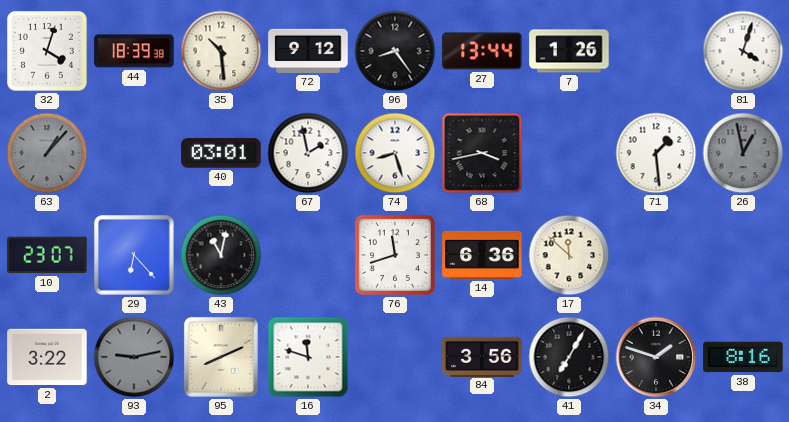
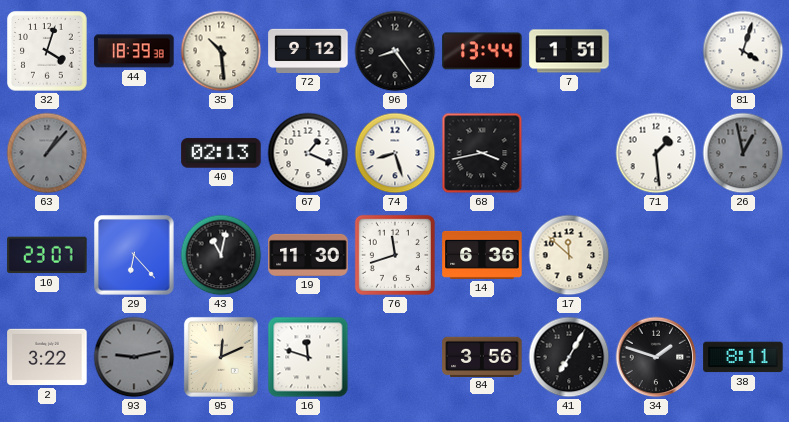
7: 1:26 -> 1:51
40: 03:01 -> 02:13
67: 1:58 -> 1:19
19: none -> 11:30
95: 8:11 -> 12:11
38: 8:16 -> 8:11
